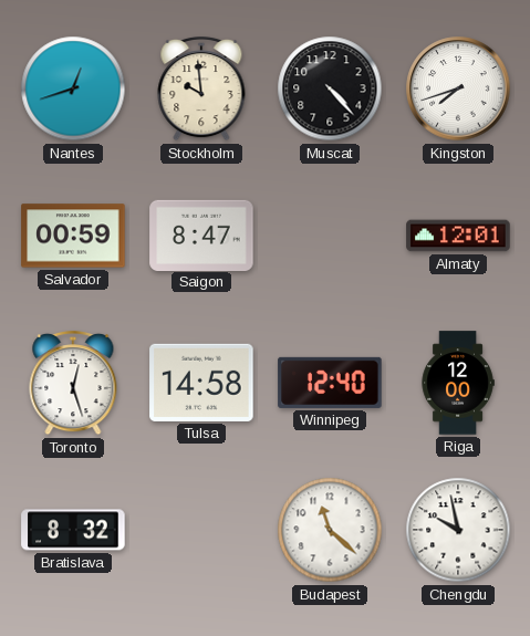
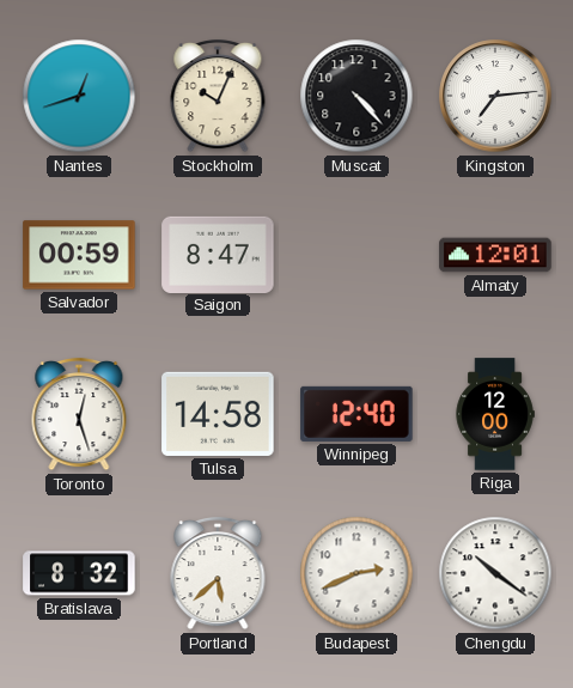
Stockholm: 9:59 -> 10:04
Kingston: 7:42 -> 7:14
Portland: none -> 5:38
Budapest: 11:22 -> 2:41
Chengdu: 9:58 -> 10:21
